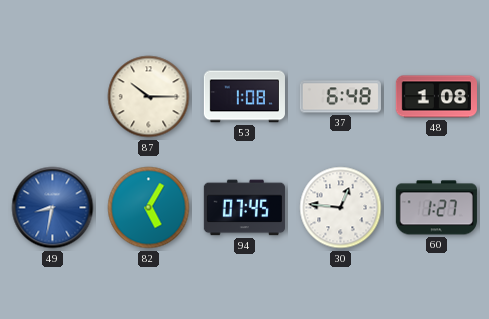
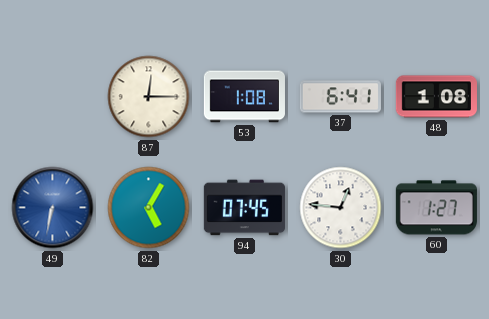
87: 10:15 -> 12:15
37: 6:48 -> 6:41
49: 8:32 -> 6:32
